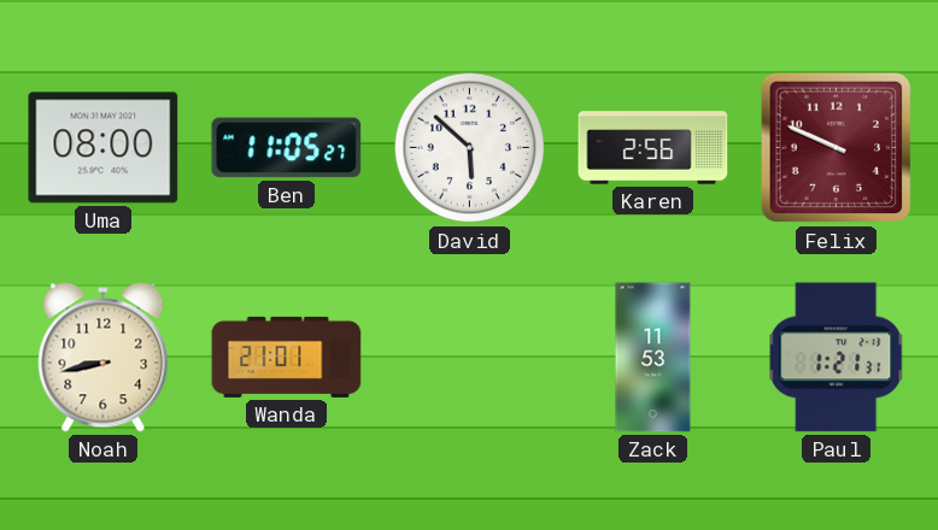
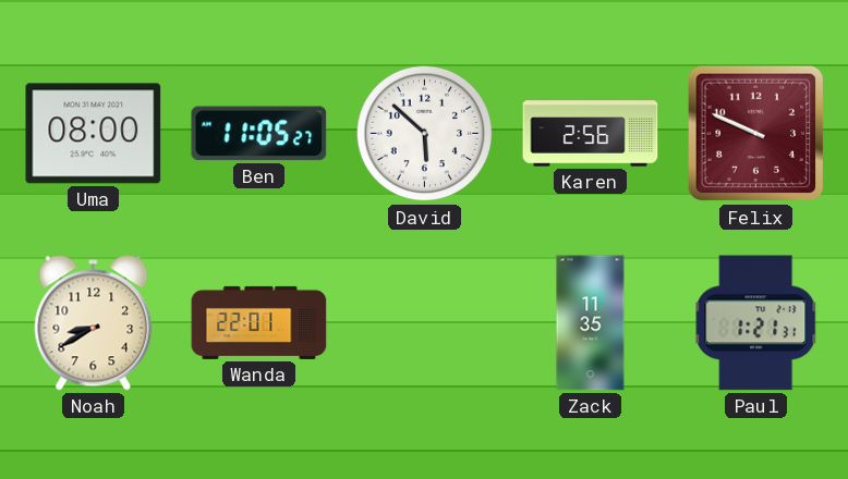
Noah: 8:43 -> 8:40
Wanda: 21:01 -> 22:01
Zack: 11:53 -> 11:35
